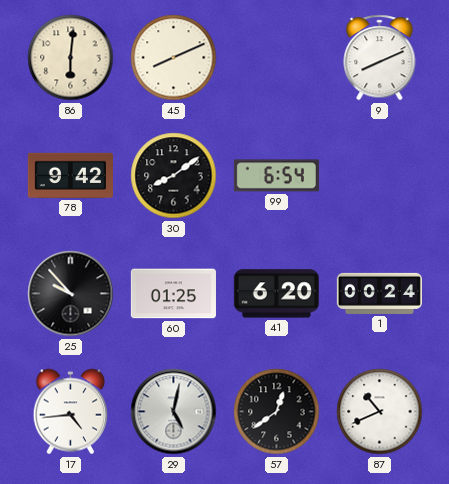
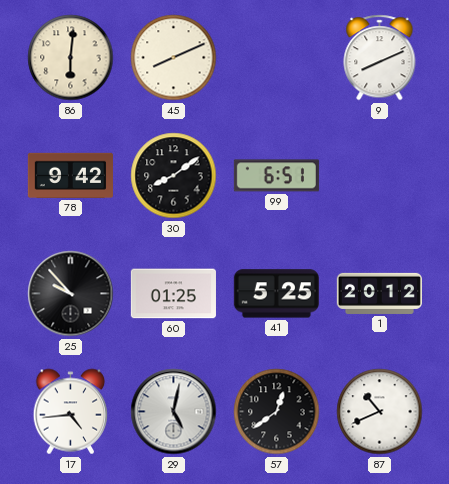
99: 6:54 -> 6:51
41: 6:20 -> 5:25
1: 00:24 -> 20:12
